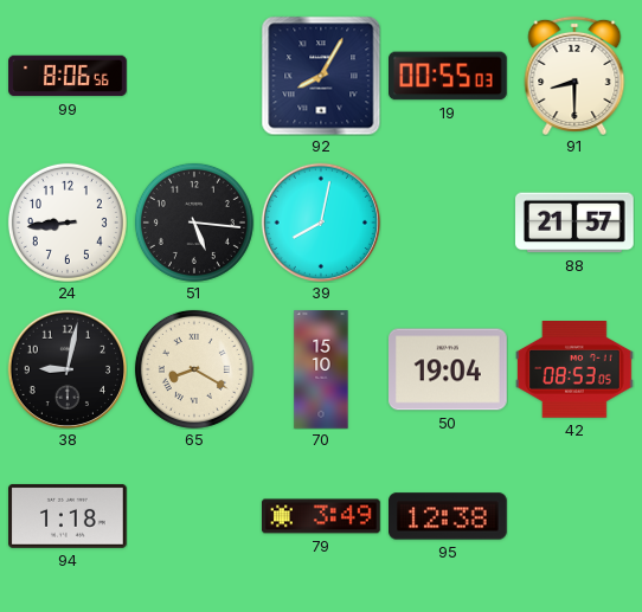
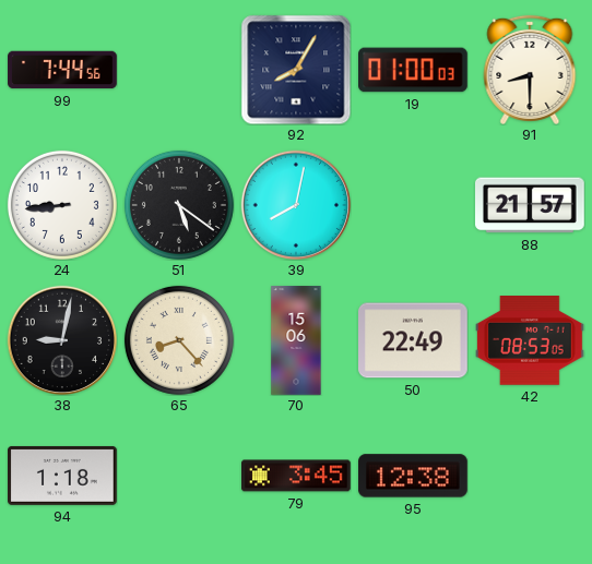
99: 8:06 -> 7:44
19: 00:55 -> 01:00
51: 5:16 -> 5:21
65: 8:20 -> 8:23
70: 15:10 -> 15:06
50: 19:04 -> 22:49
79: 3:49 -> 3:45
